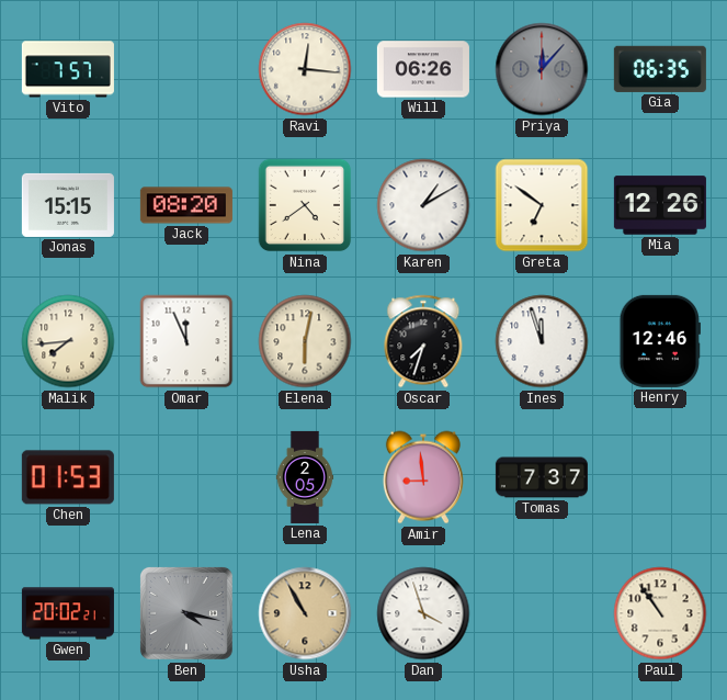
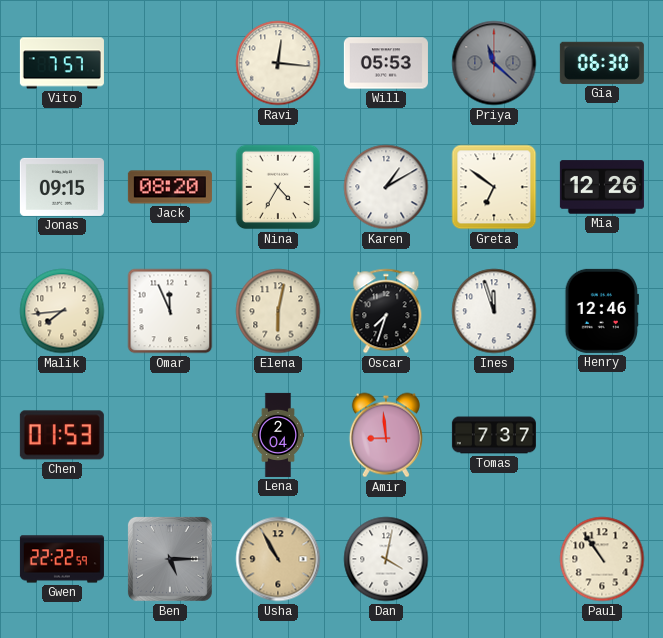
Will: 06:26 -> 05:53
Priya: 12:07 -> 11:22
Gia: 06:35 -> 06:30
Jonas: 15:15 -> 09:15
Nina: 4:39 -> 4:35
Lena: 2:05 -> 2:04
Gwen: 20:02 -> 22:22
Ben: 4:17 -> 5:15
Dan: 3:57 -> 4:02
